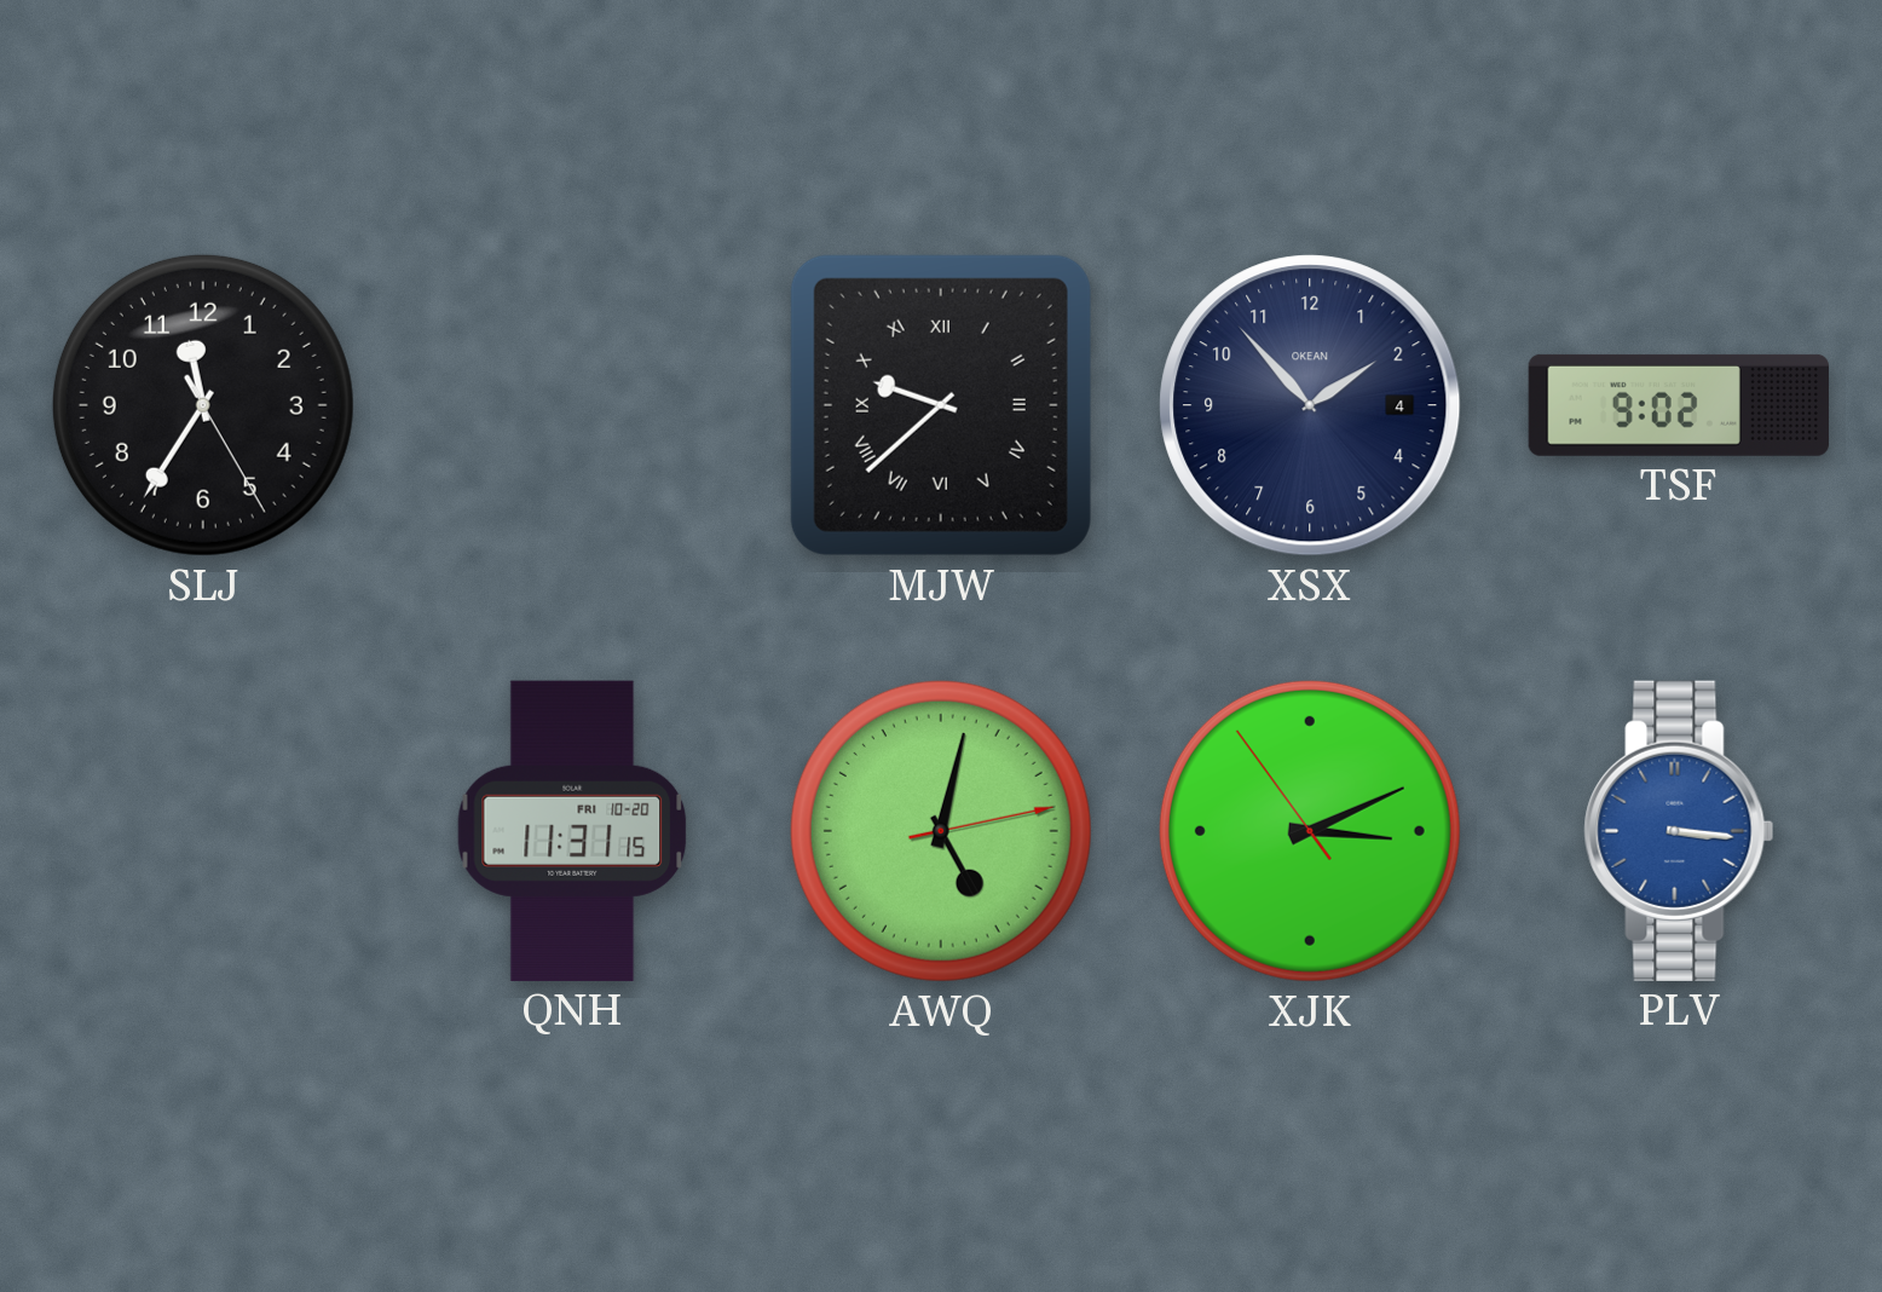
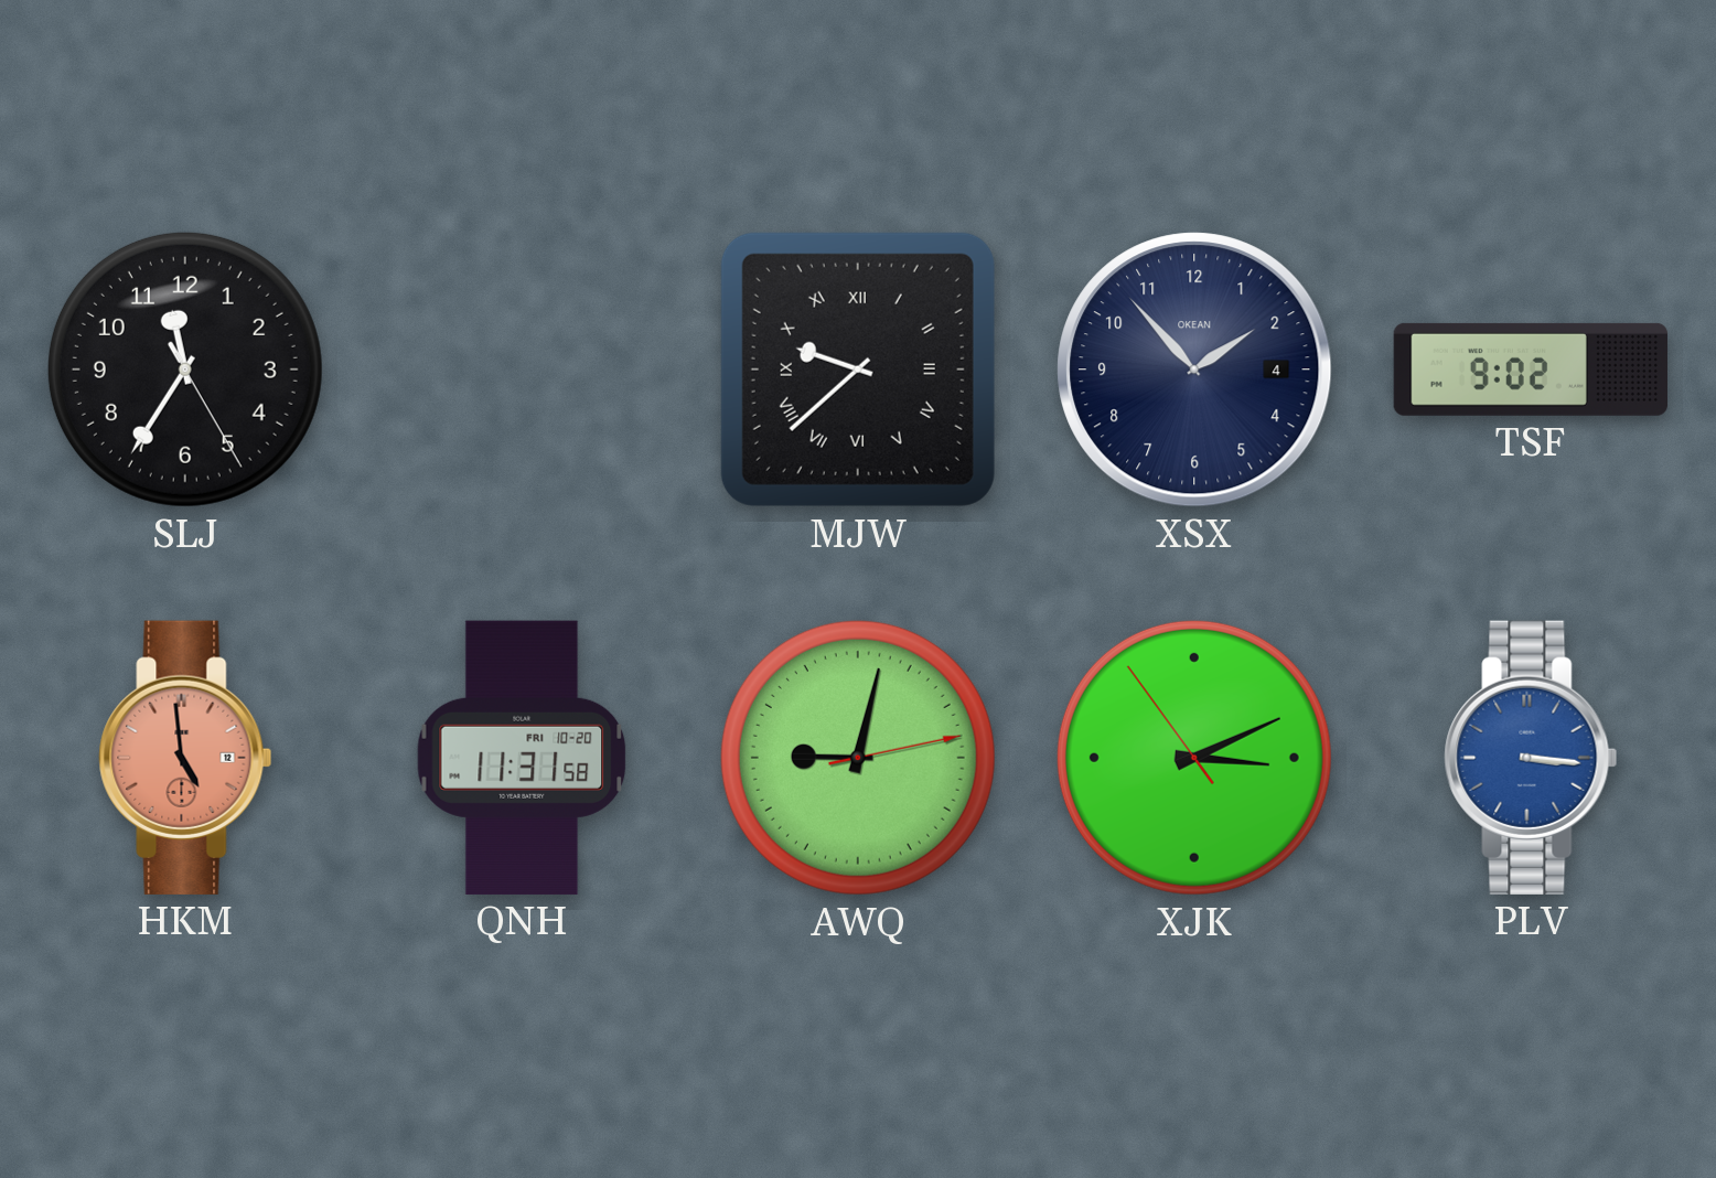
HKM: none -> 4:59
QNH: 11:31:15 -> 11:31:58
AWQ: 5:02 -> 9:02
